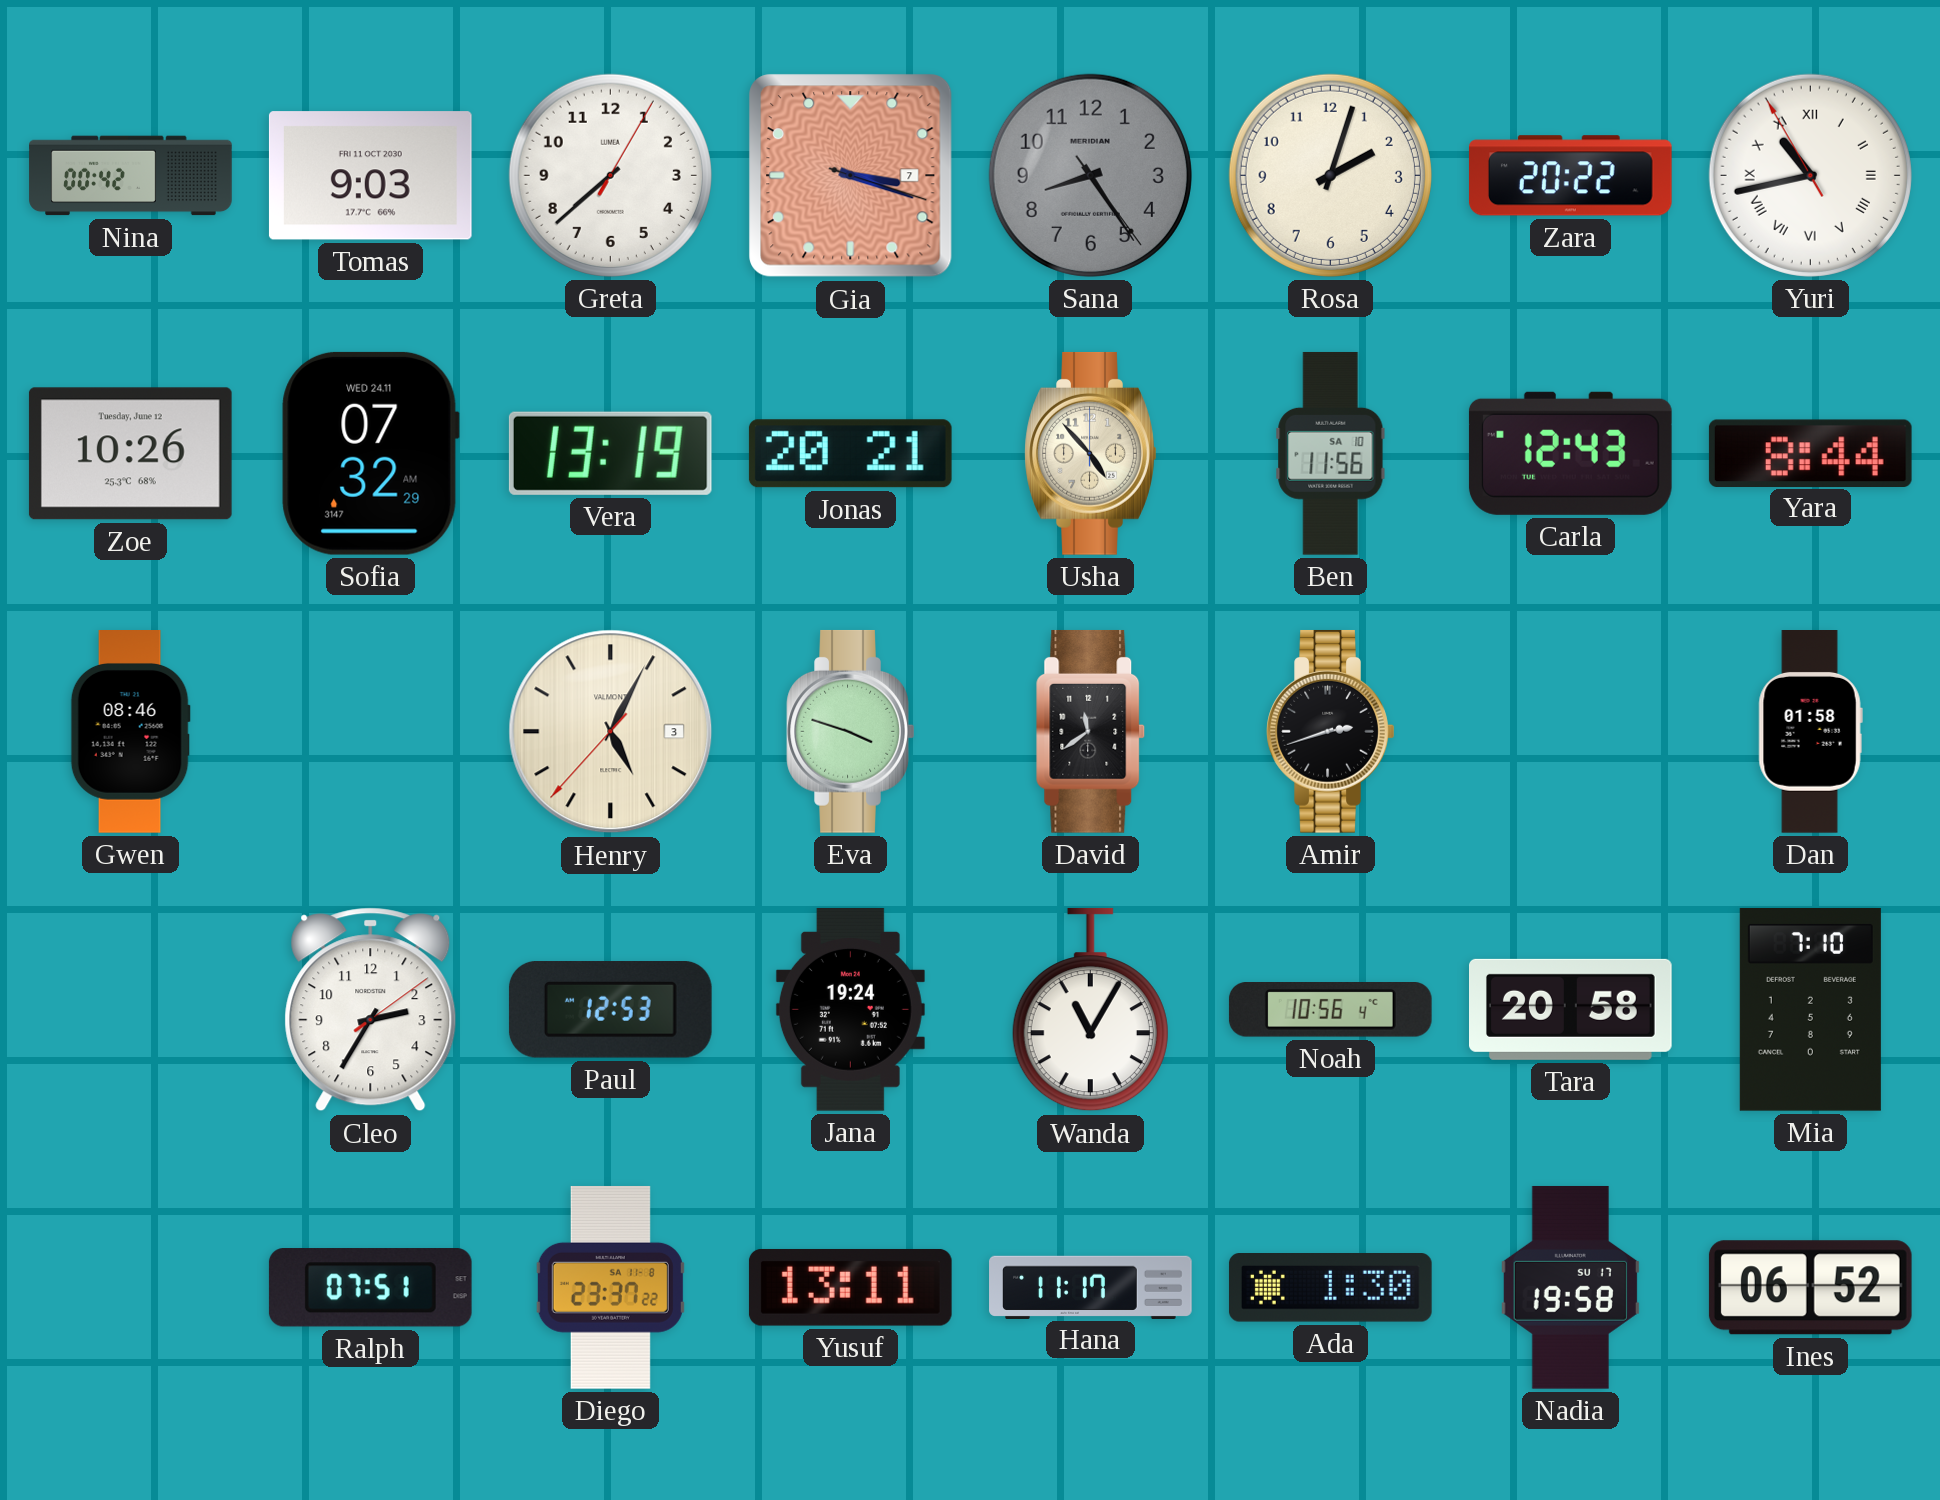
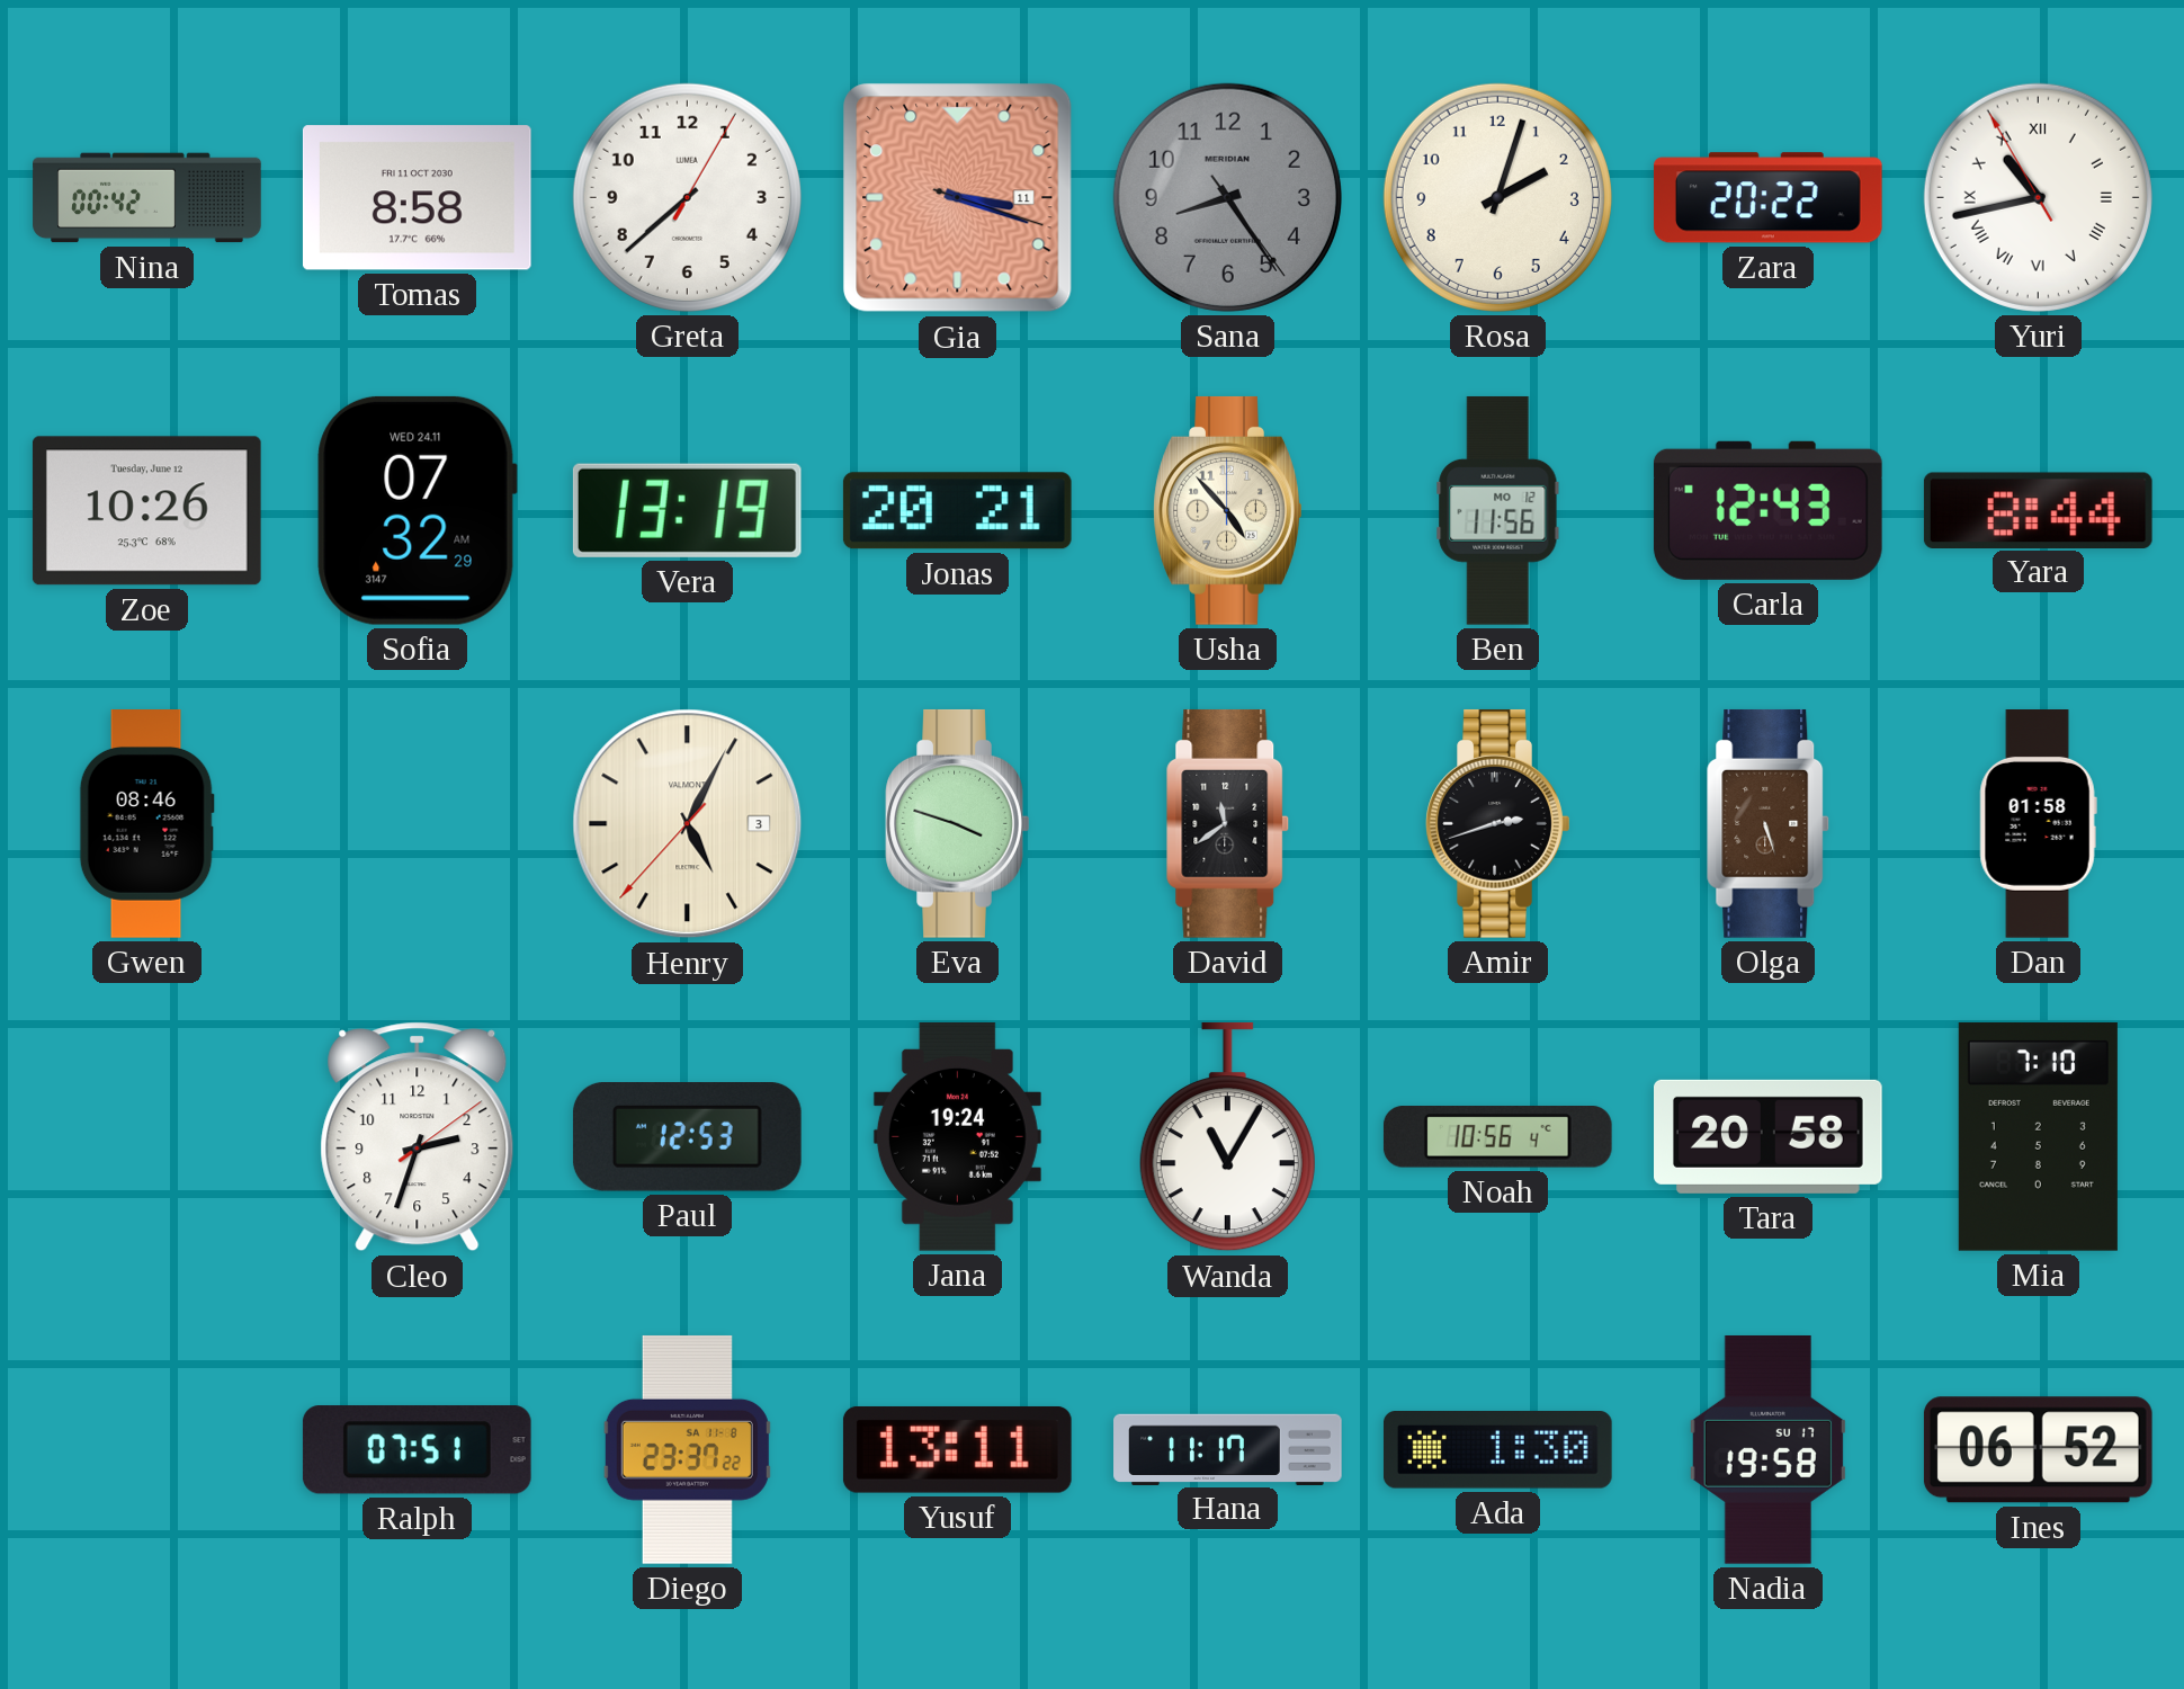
Tomas: 9:03 -> 8:58
Gia date: 7 -> 11
Ben date: SA 10 -> MO 12
Olga: none -> 5:27
Cleo: 2:35 -> 2:33
